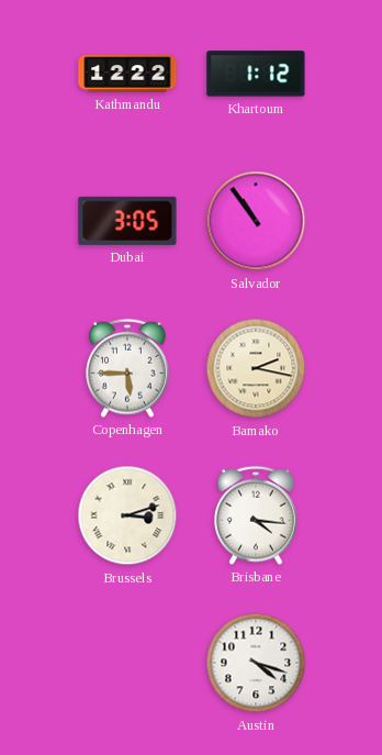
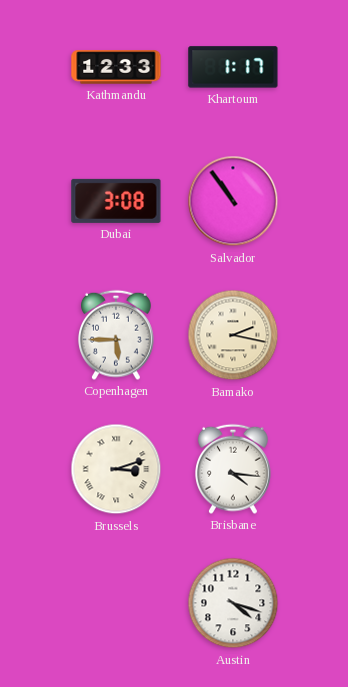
Kathmandu: 12:22 -> 12:33
Khartoum: 1:12 -> 1:17
Dubai: 3:05 -> 3:08
